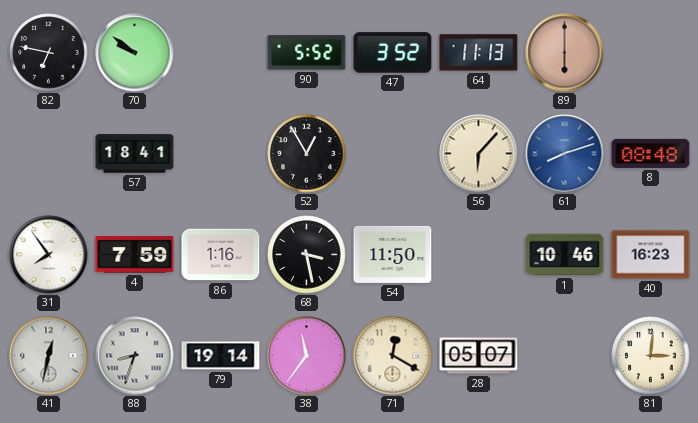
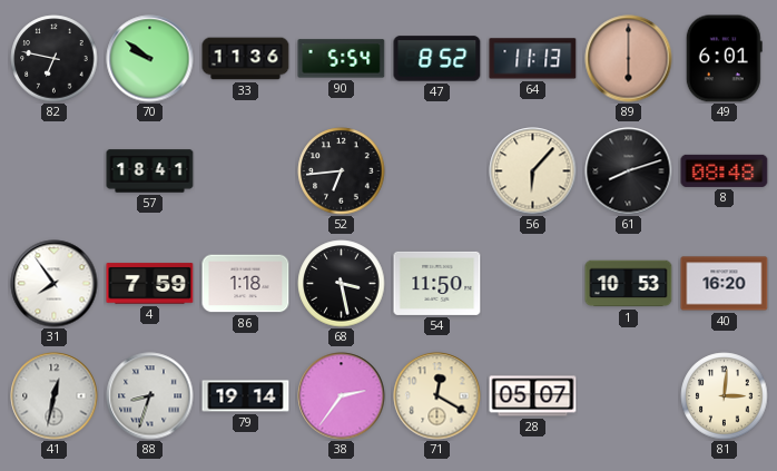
33: none -> 11:36
90: 5:52 -> 5:54
47: 3:52 -> 8:52
49: none -> 6:01
52: 12:55 -> 6:44
61 dial: blue -> black
86: 1:16 -> 1:18
1: 10:46 -> 10:53
40: 16:23 -> 16:20
38: 11:36 -> 2:36
